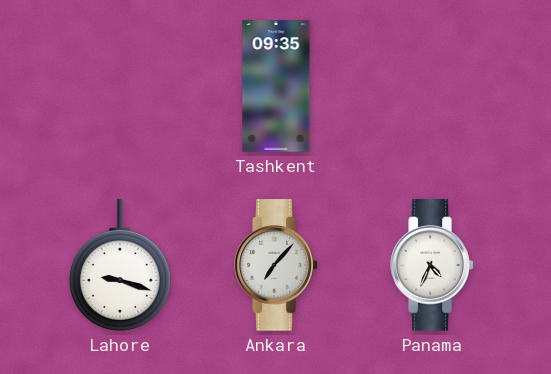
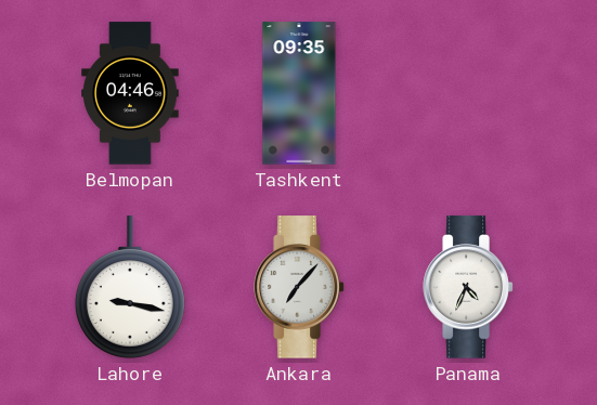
Belmopan: none -> 04:46
Lahore: 9:18 -> 9:17
